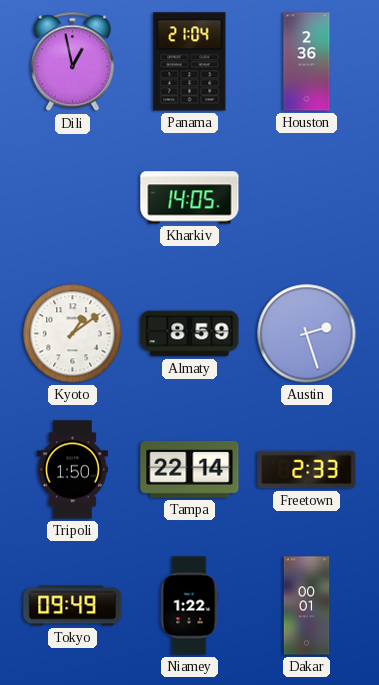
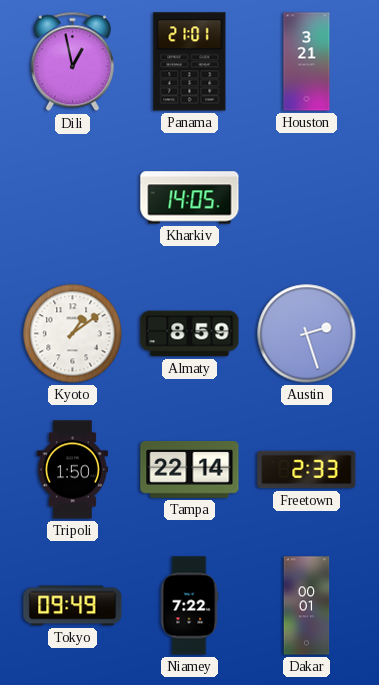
Panama: 21:04 -> 21:01
Houston: 2:36 -> 3:21
Niamey: 1:22 -> 7:22
